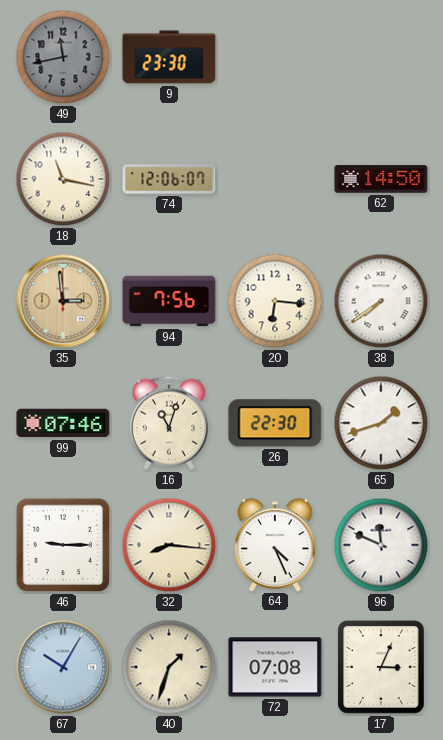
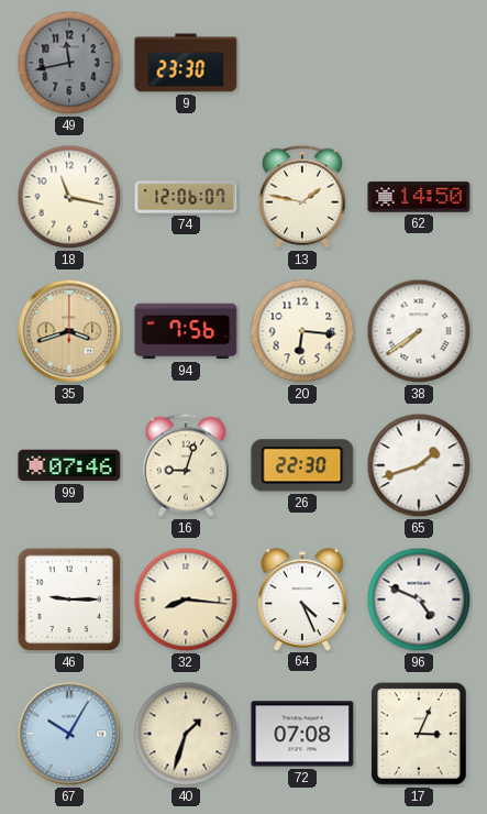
13: none -> 1:47
35: 2:59 -> 3:42
16: 11:03 -> 9:03
96: 11:49 -> 4:49
